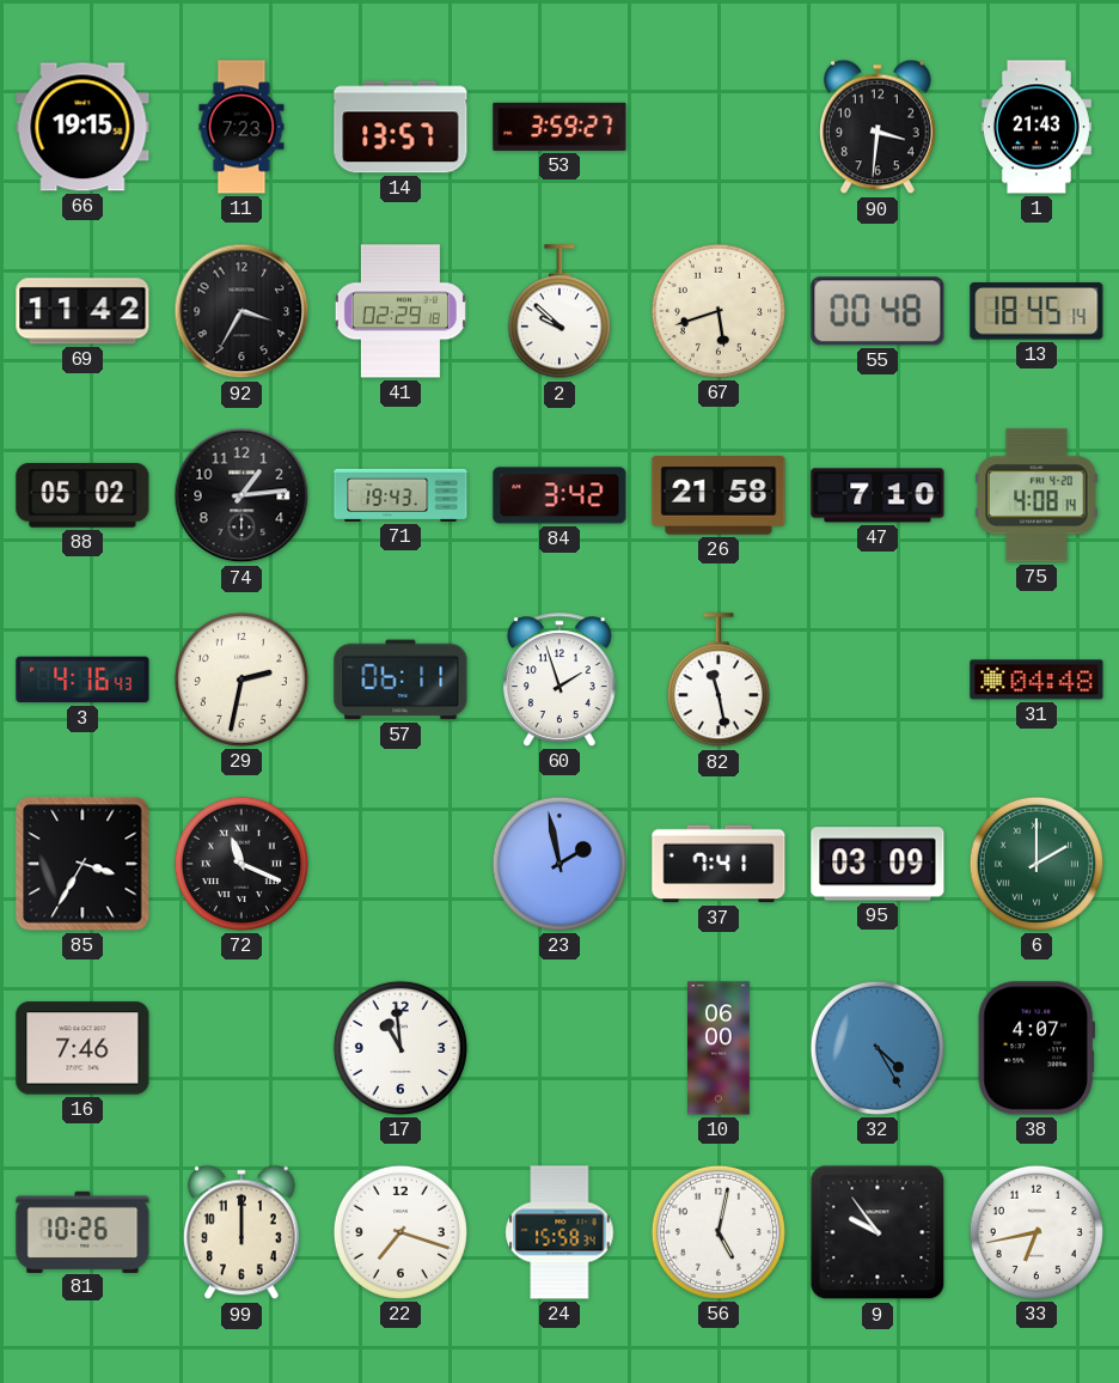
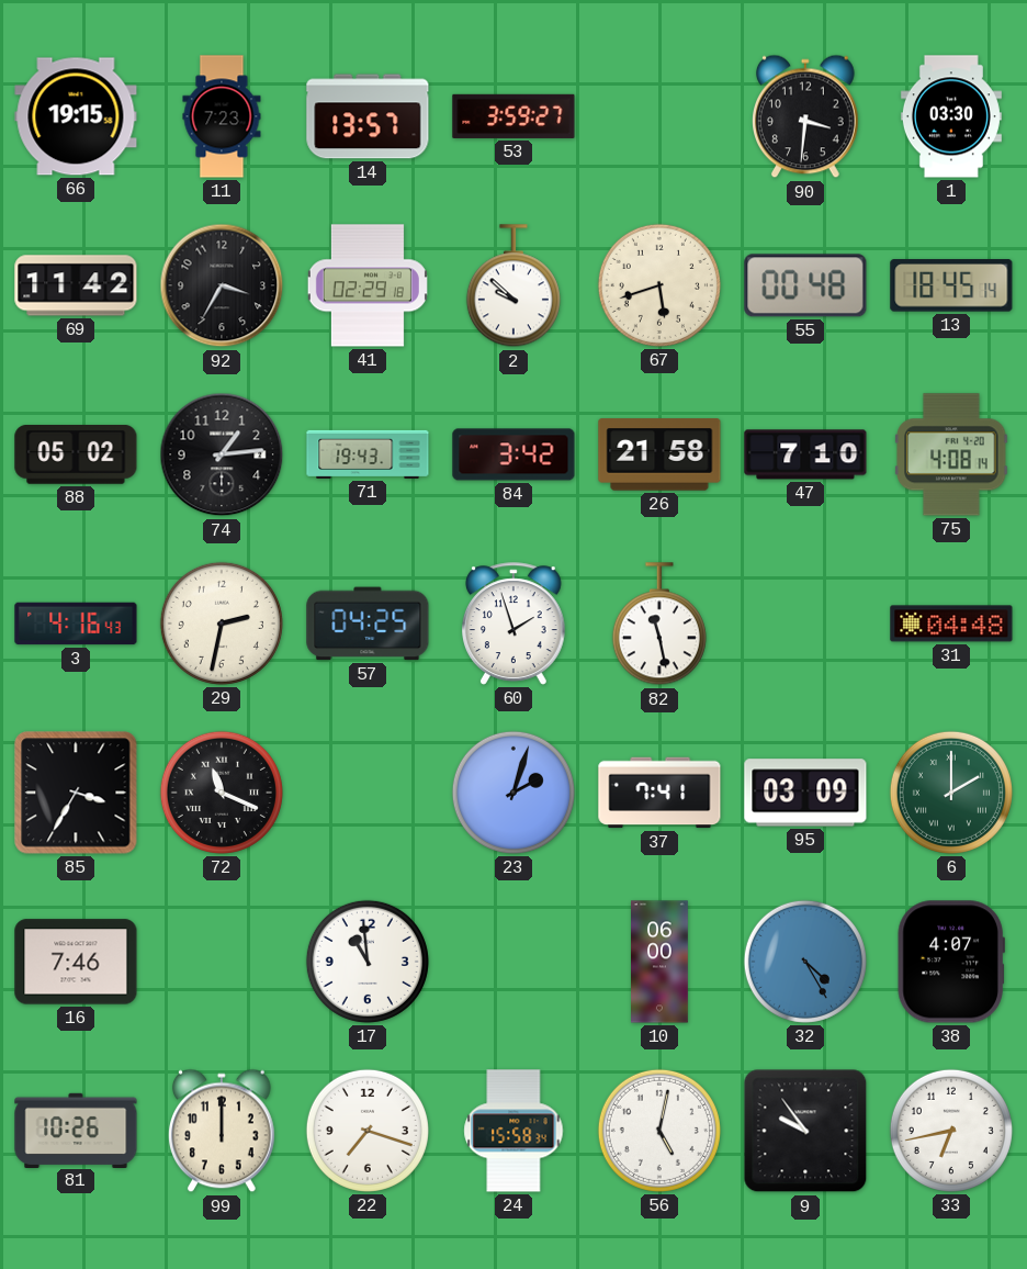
1: 21:43 -> 03:30
57: 06:11 -> 04:25
23: 1:58 -> 2:03
